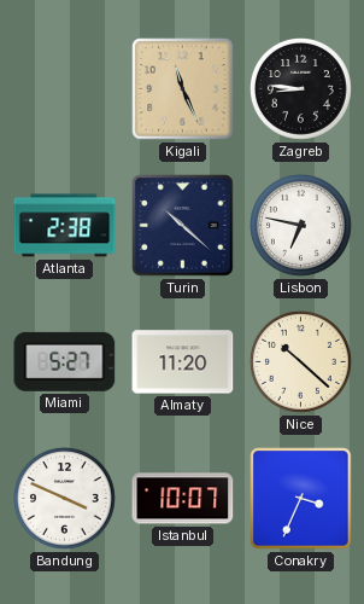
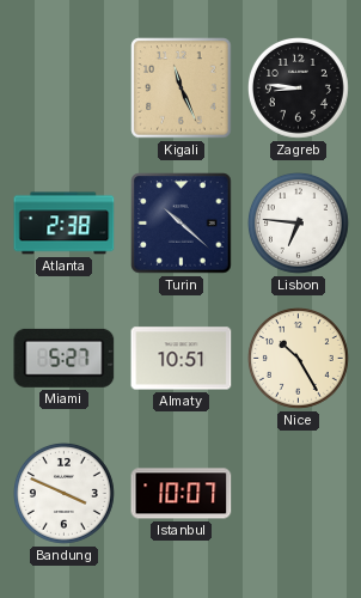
Lisbon: 6:47 -> 6:46
Almaty: 11:20 -> 10:51
Nice: 10:22 -> 10:25
Conakry: 3:34 -> none
